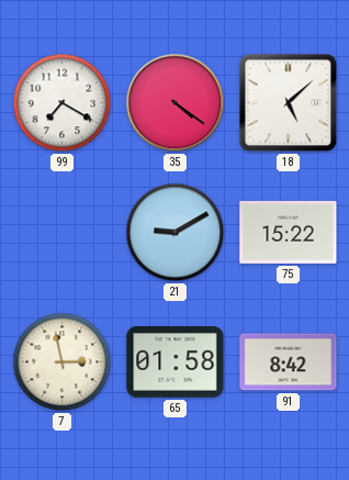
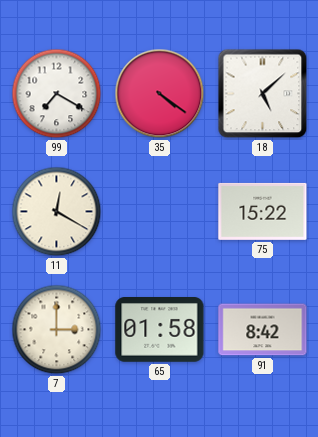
11: none -> 12:20
21: 9:10 -> none
7: 2:58 -> 3:00
